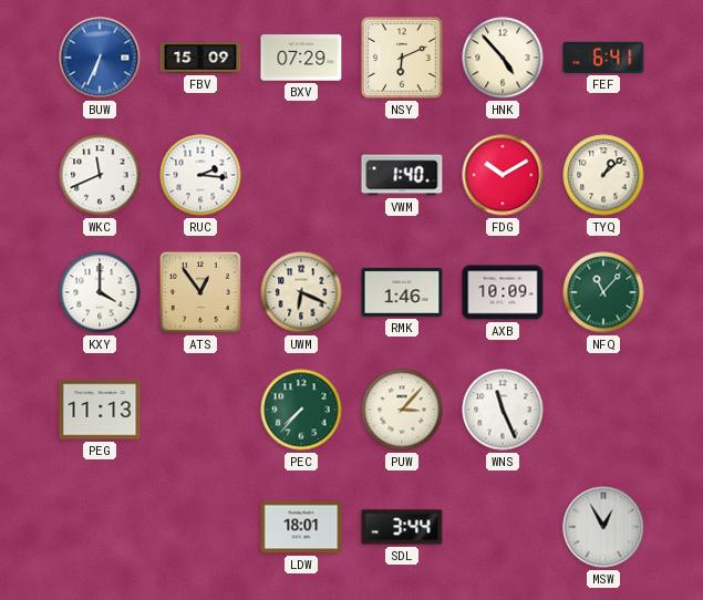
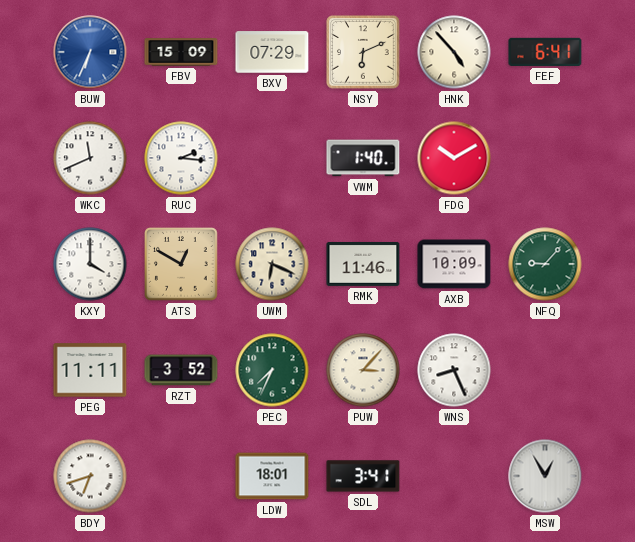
TYQ: 1:08 -> none
ATS: 12:54 -> 12:50
RMK: 1:46 -> 11:46
NFQ: 11:07 -> 9:07
PEG: 11:13 -> 11:11
RZT: none -> 3:52
PEC: 7:37 -> 7:34
WNS: 11:26 -> 8:26
BDY: none -> 6:42
SDL: 3:44 -> 3:41
